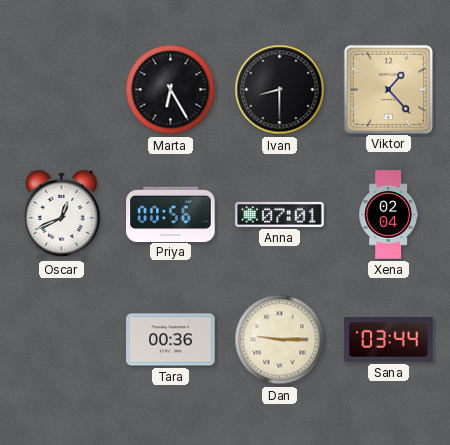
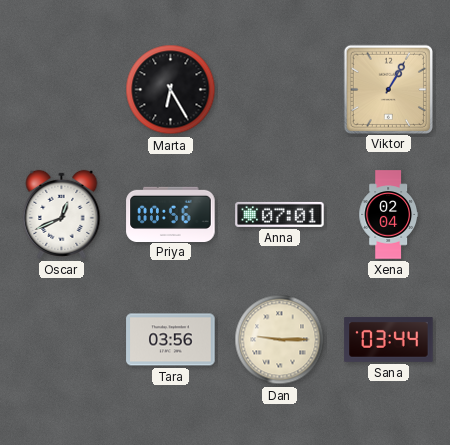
Ivan: 8:30 -> none
Viktor: 1:23 -> 1:05
Tara: 00:36 -> 03:56
